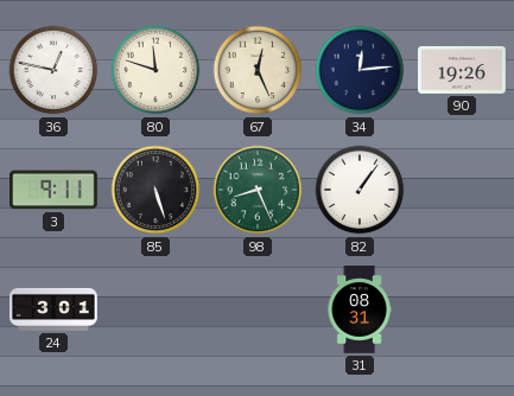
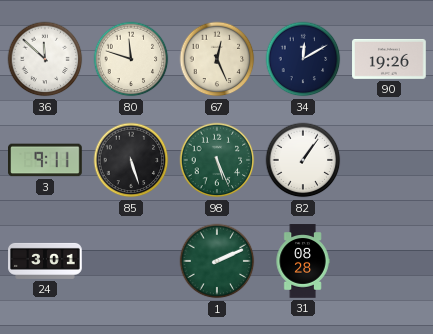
36: 12:47 -> 11:52
34: 12:14 -> 12:10
98: 8:26 -> 5:26
1: none -> 2:11
31: 08:31 -> 08:28
